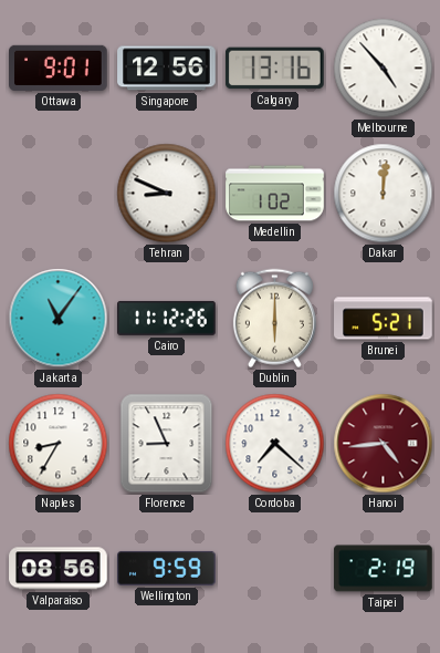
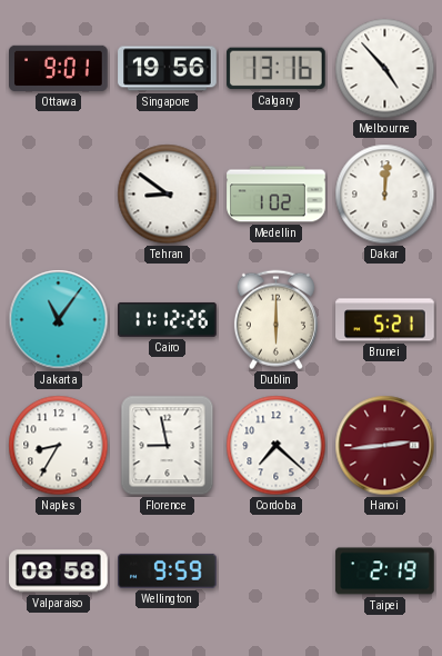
Singapore: 12:56 -> 19:56
Tehran: 8:49 -> 8:51
Florence: 8:56 -> 8:58
Hanoi: 4:44 -> 2:44
Valparaiso: 08:56 -> 08:58
